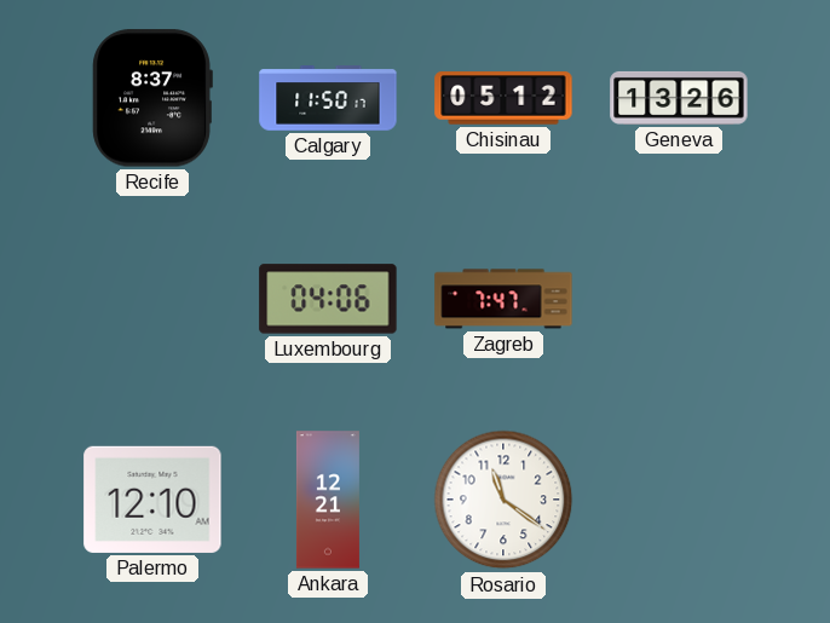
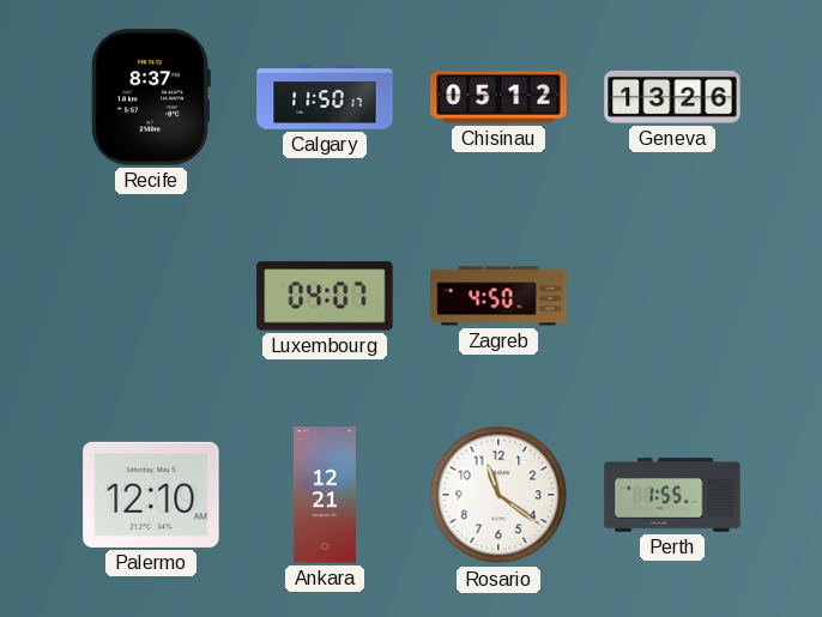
Luxembourg: 04:06 -> 04:07
Zagreb: 7:47 -> 4:50
Perth: none -> 1:55
